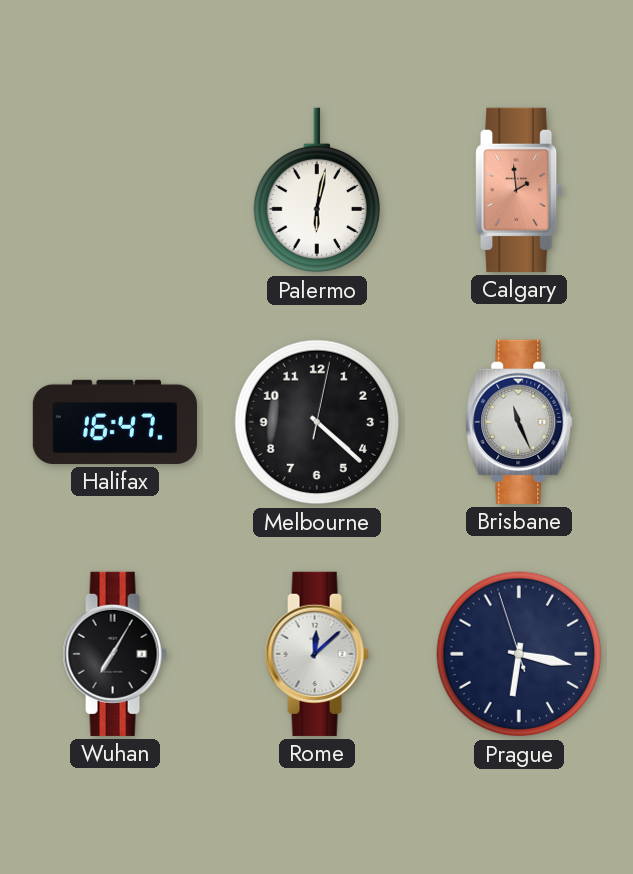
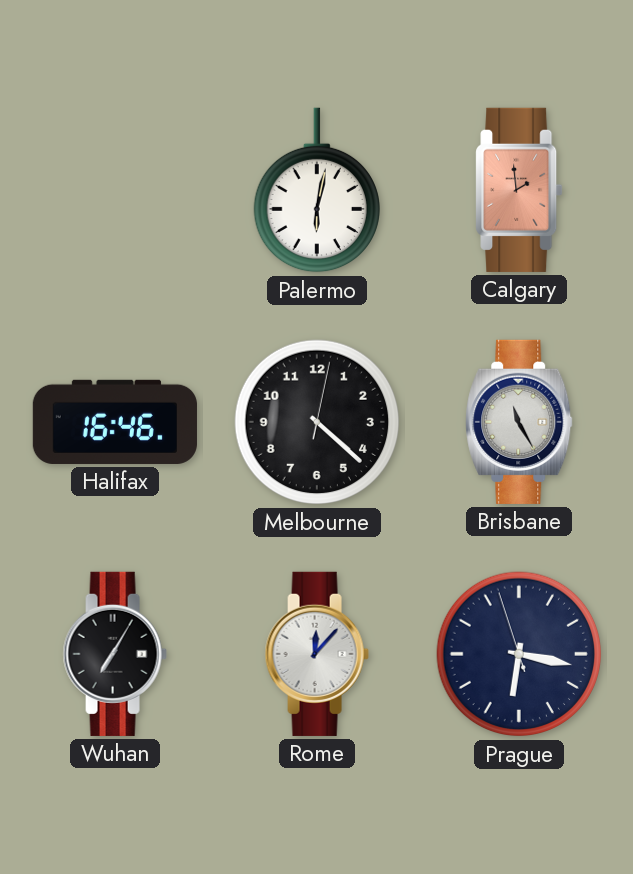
Halifax: 16:47 -> 16:46
Brisbane: 11:26 -> 11:25
Rome: 12:08 -> 12:07
